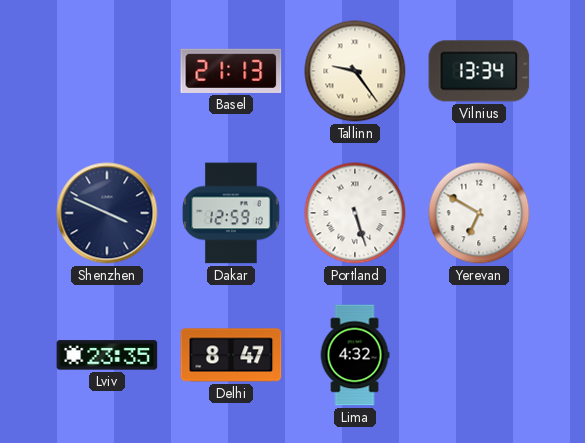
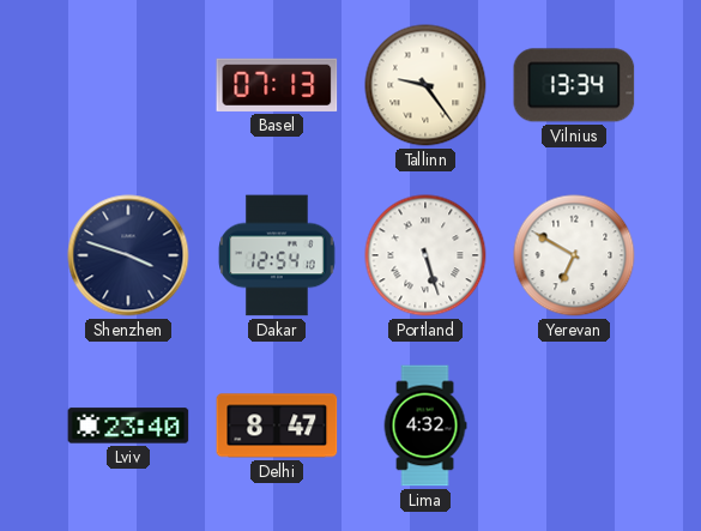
Basel: 21:13 -> 07:13
Shenzhen: 3:49 -> 3:48
Dakar: 12:59 -> 12:54
Lviv: 23:35 -> 23:40
